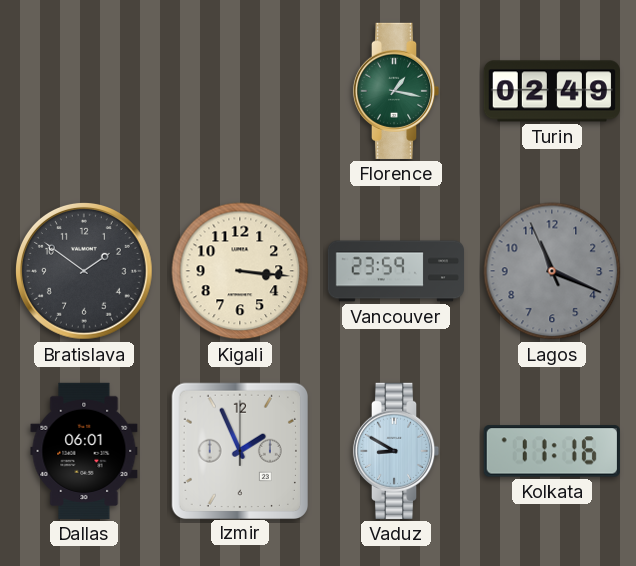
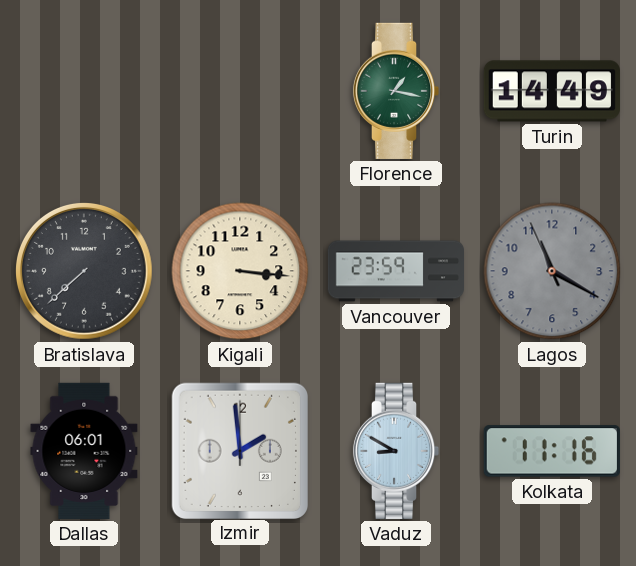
Turin: 02:49 -> 14:49
Bratislava: 1:51 -> 7:38
Lagos: 11:18 -> 11:19
Izmir: 1:56 -> 1:59
